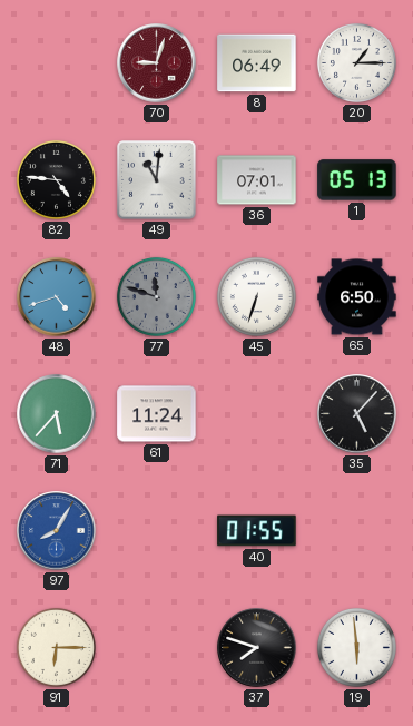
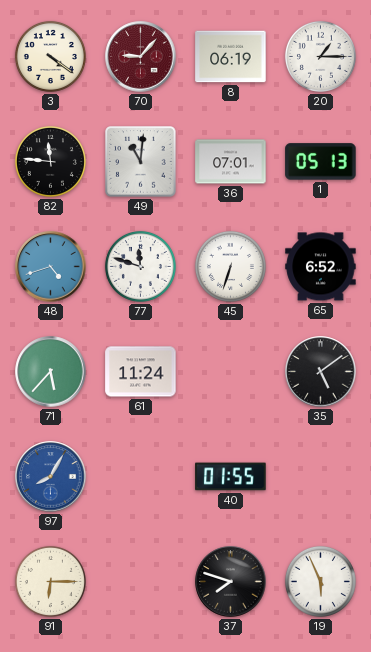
3: none -> 4:21
70: 9:03 -> 9:07
8: 06:49 -> 06:19
82: 4:46 -> 11:46
77 dial: grey -> white
65: 6:50 -> 6:52
35: 5:07 -> 5:09
19: 5:59 -> 5:56
